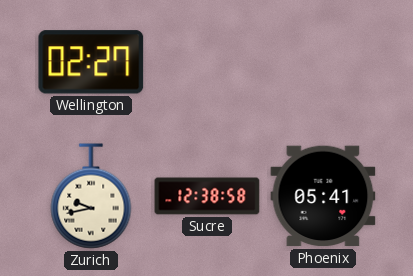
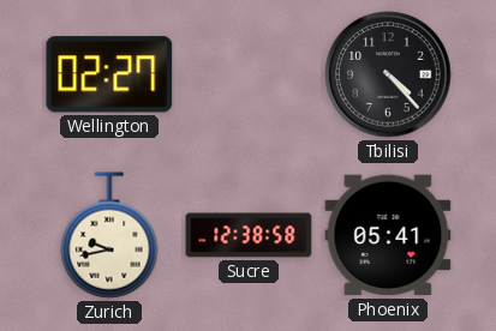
Tbilisi: none -> 4:23
